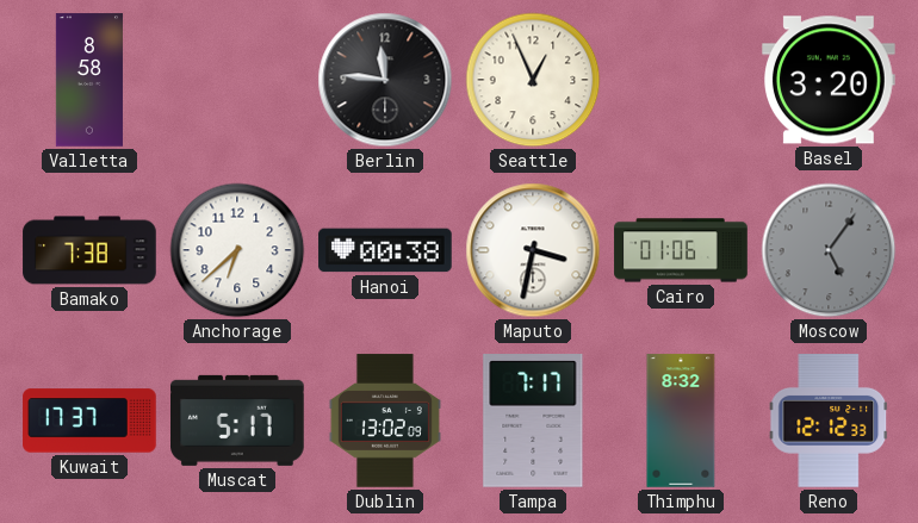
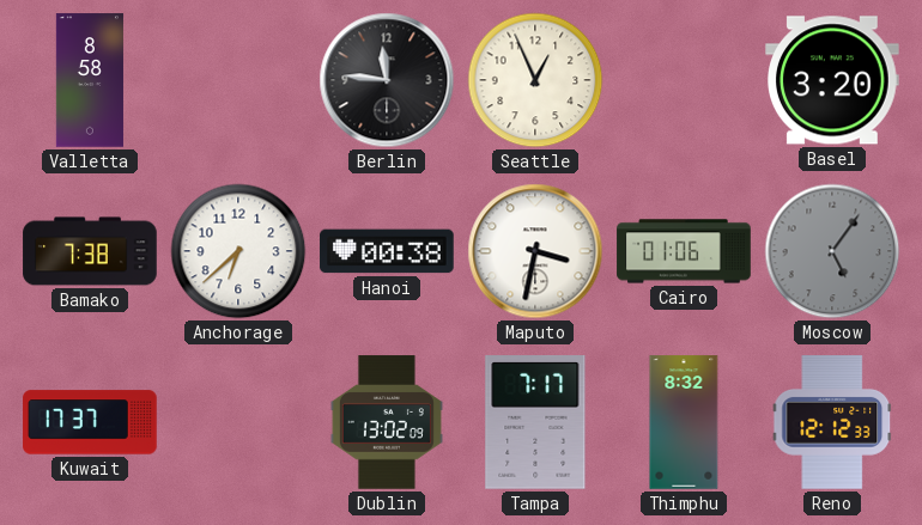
Muscat: 5:17 -> none
